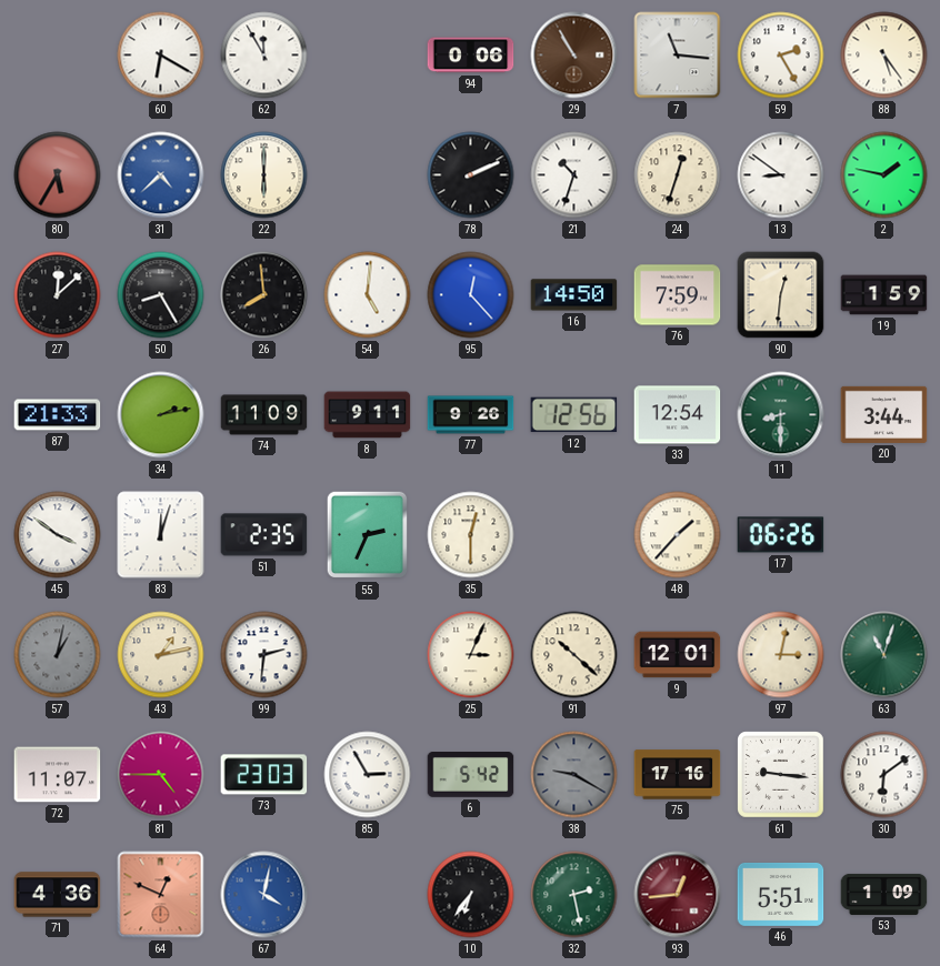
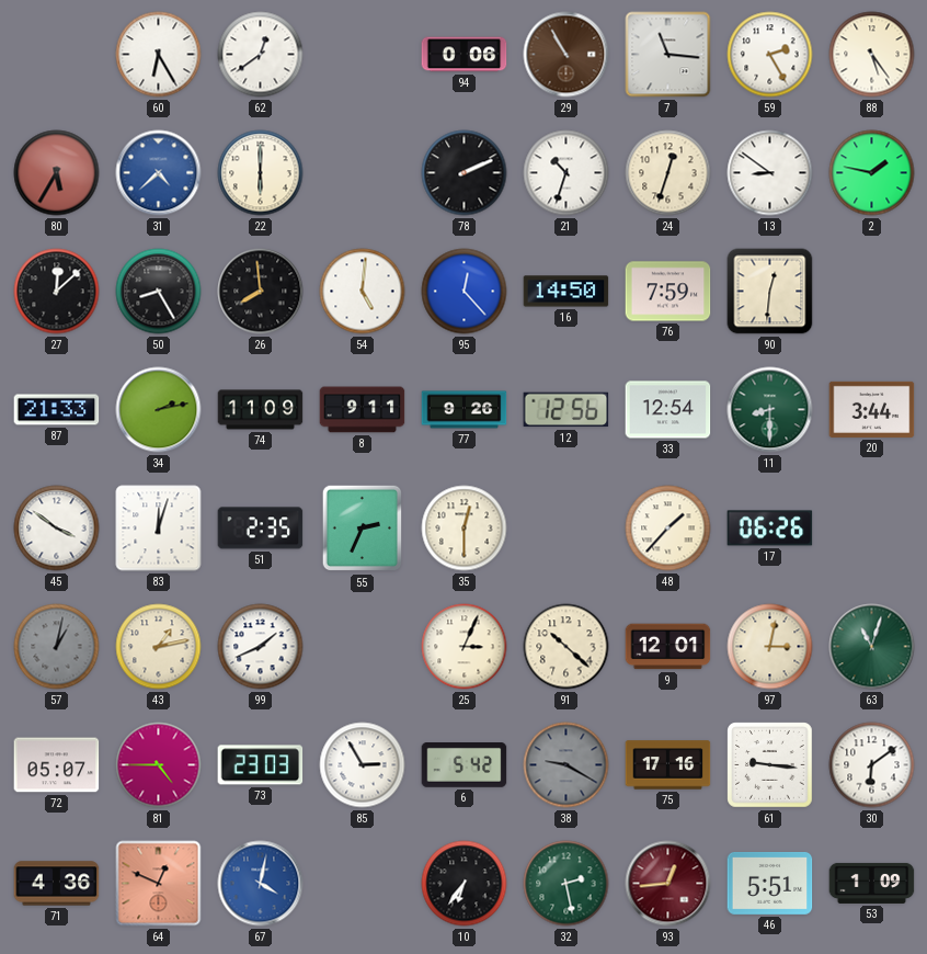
60: 6:20 -> 6:25
62: 11:55 -> 12:39
19: 1:59 -> none
99: 2:31 -> 1:41
72: 11:07 -> 05:07
